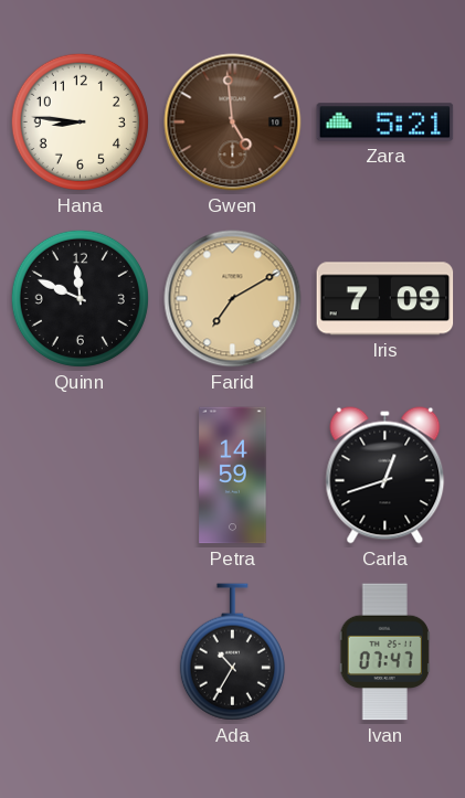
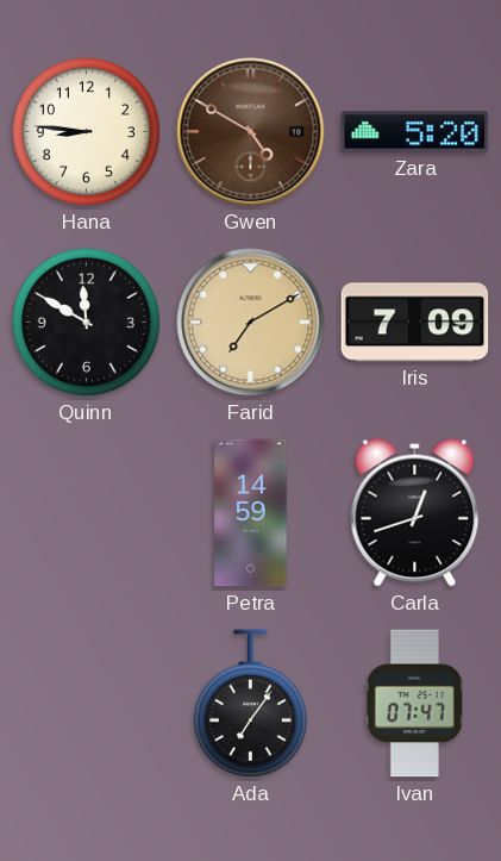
Gwen: 4:59 -> 4:50
Zara: 5:21 -> 5:20
Quinn: 11:49 -> 11:50
Ada: 10:35 -> 7:06
